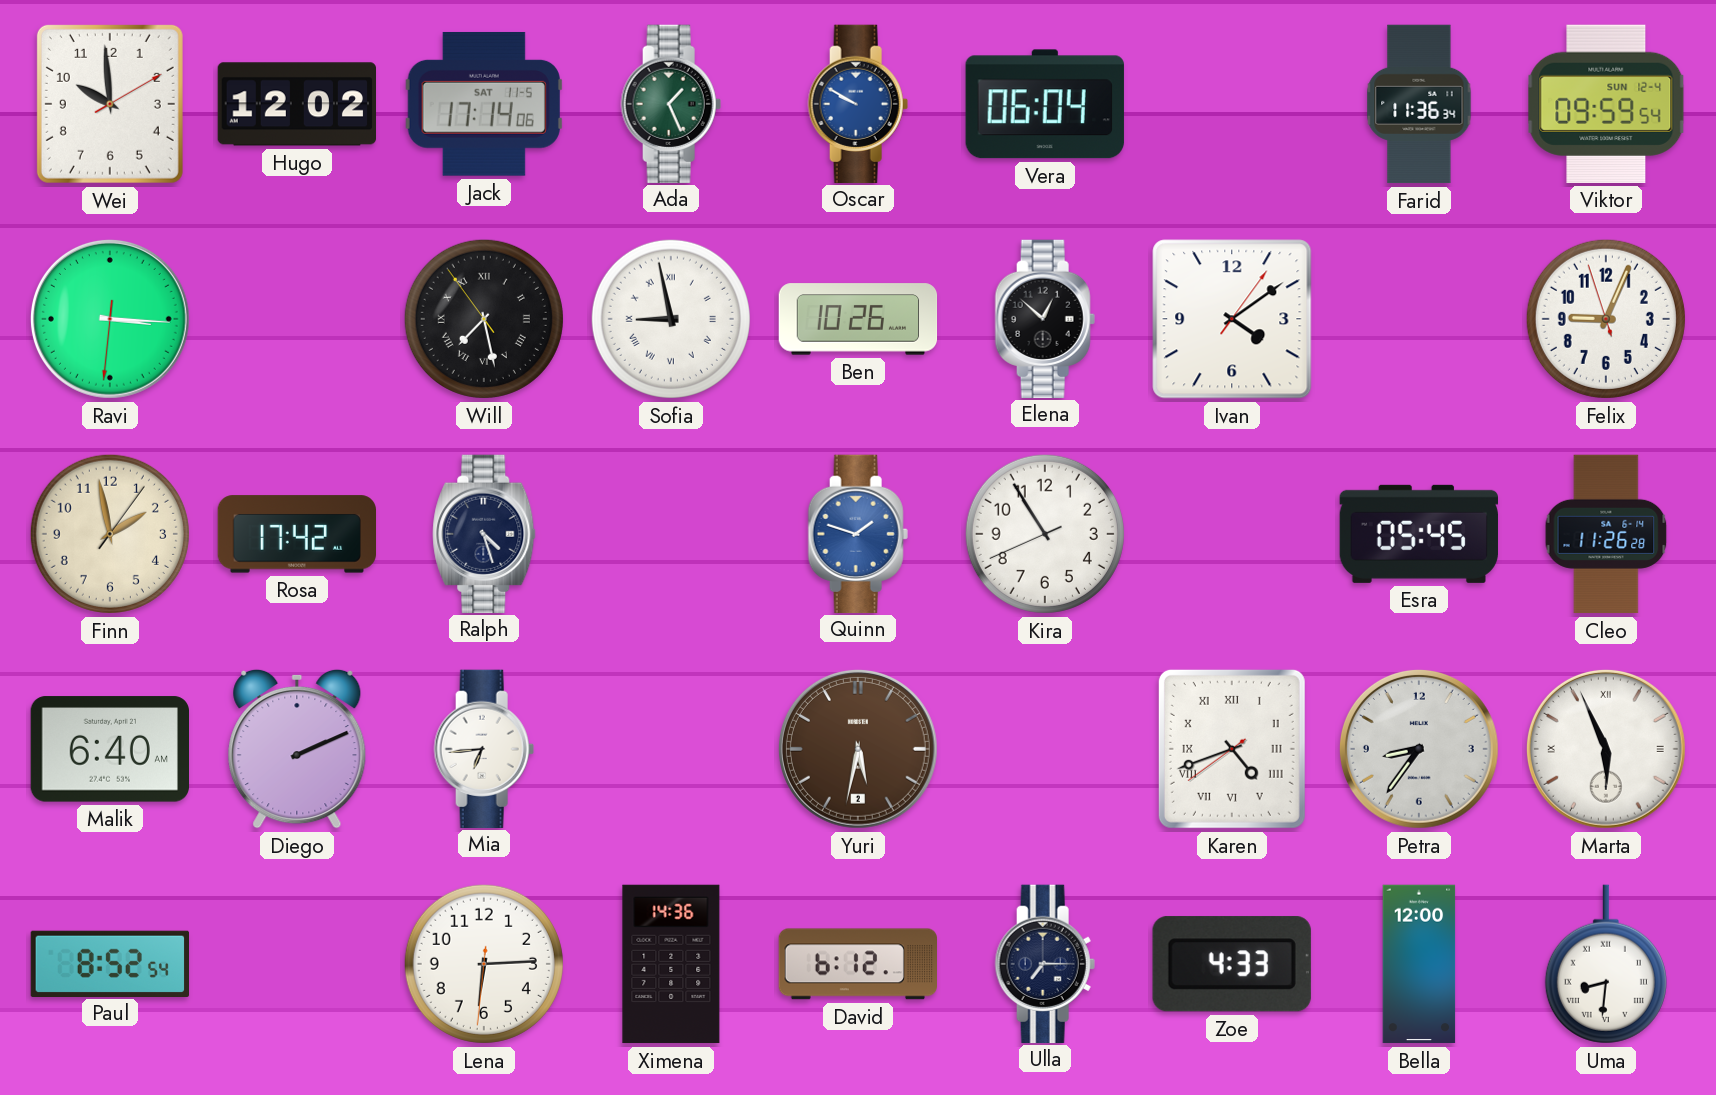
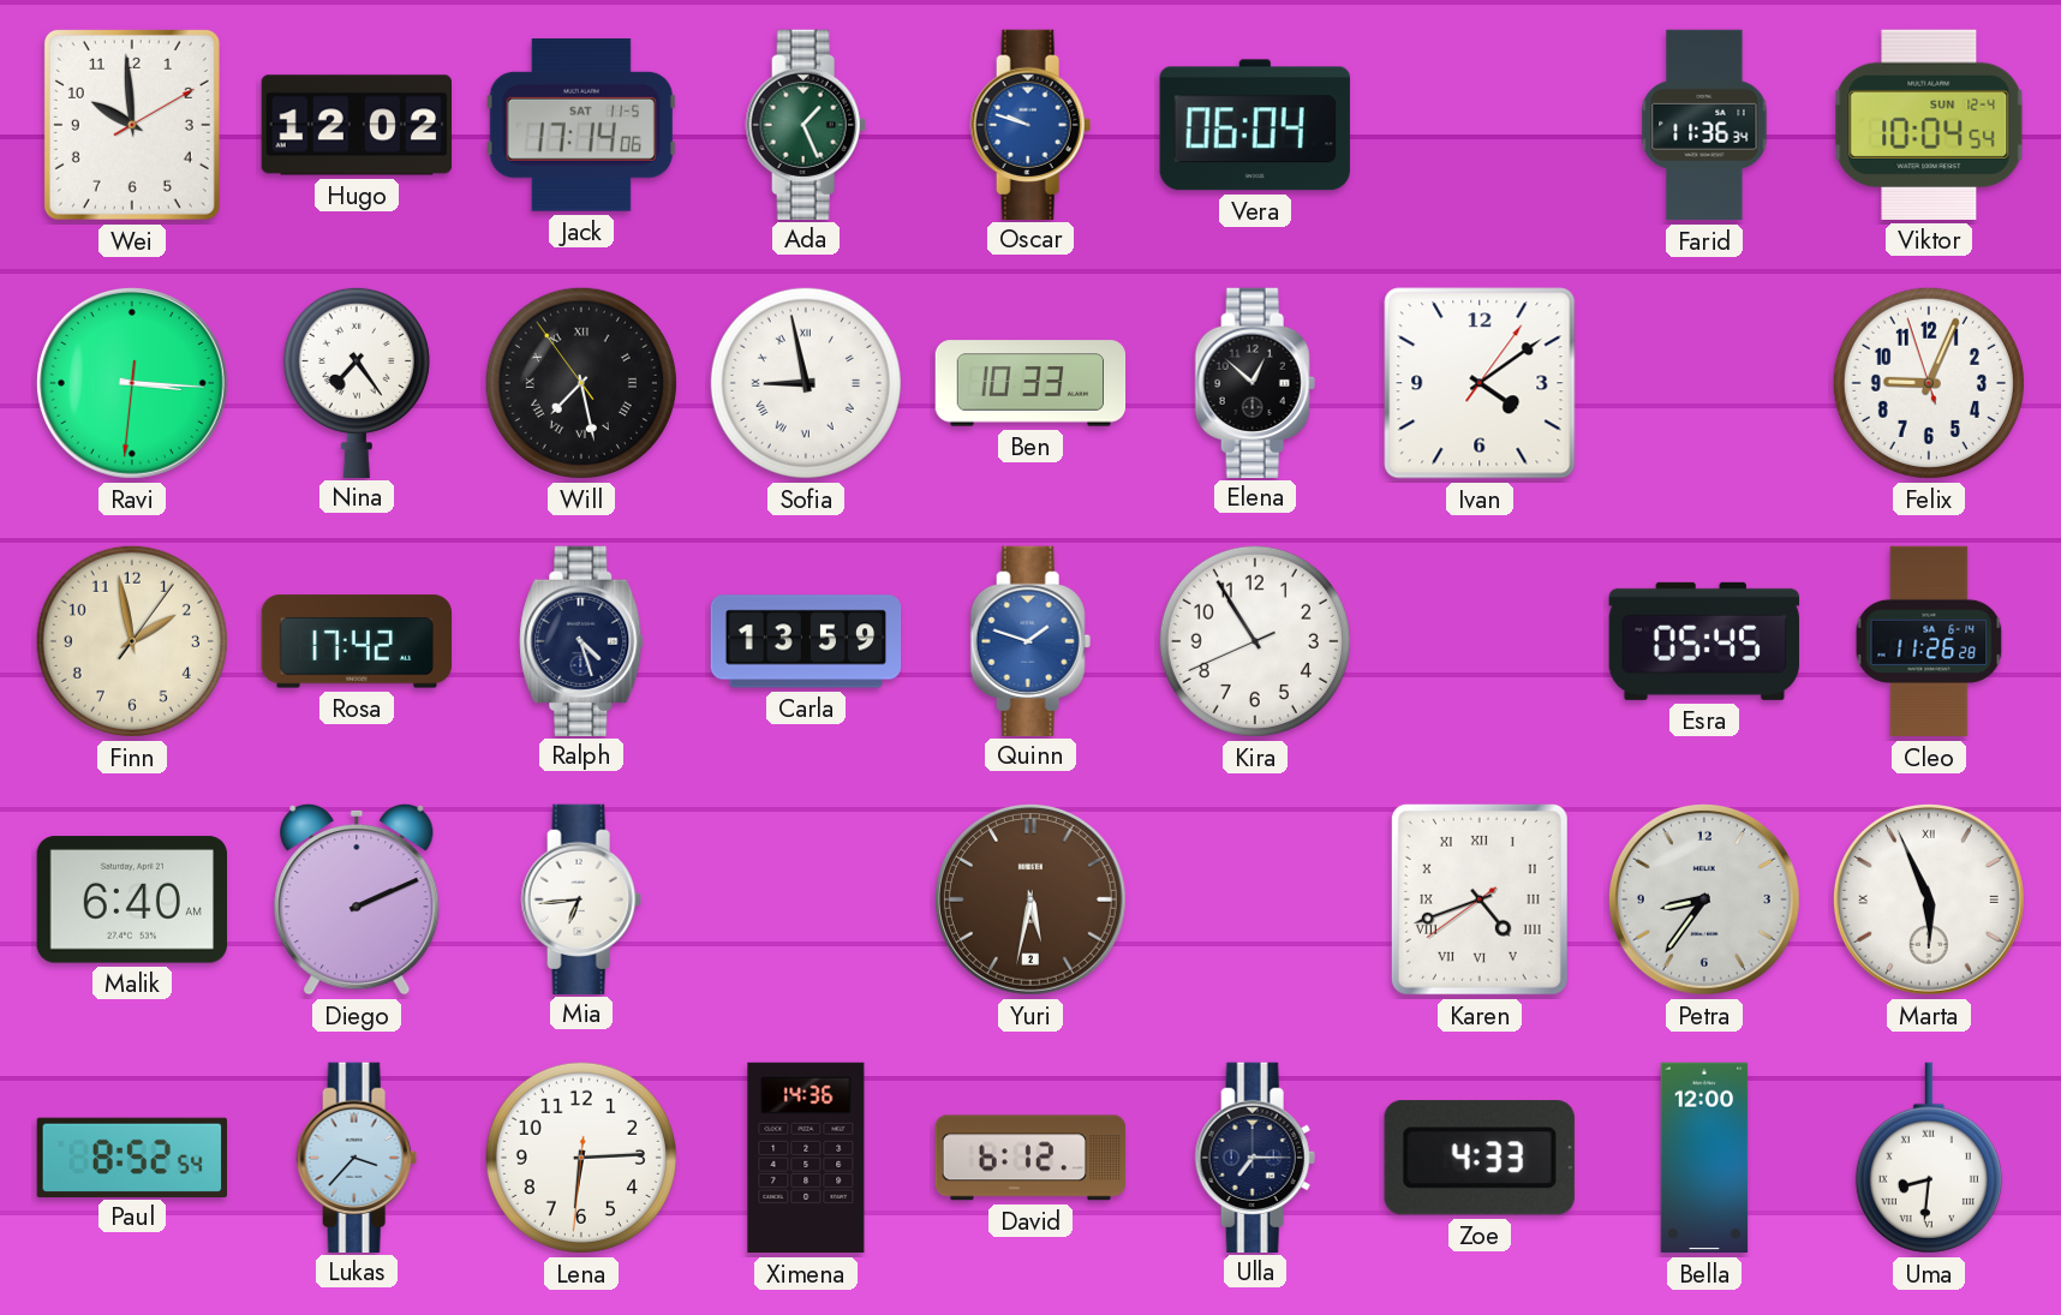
Oscar: 9:50 -> 9:48
Viktor: 09:59 -> 10:04
Nina: none -> 7:24
Ben: 10:26 -> 10:33
Carla: none -> 13:59
Lukas: none -> 3:37
